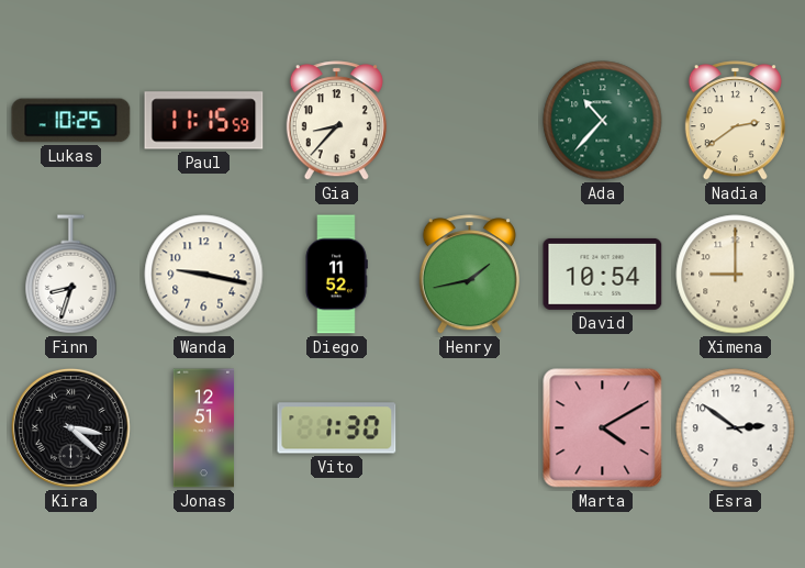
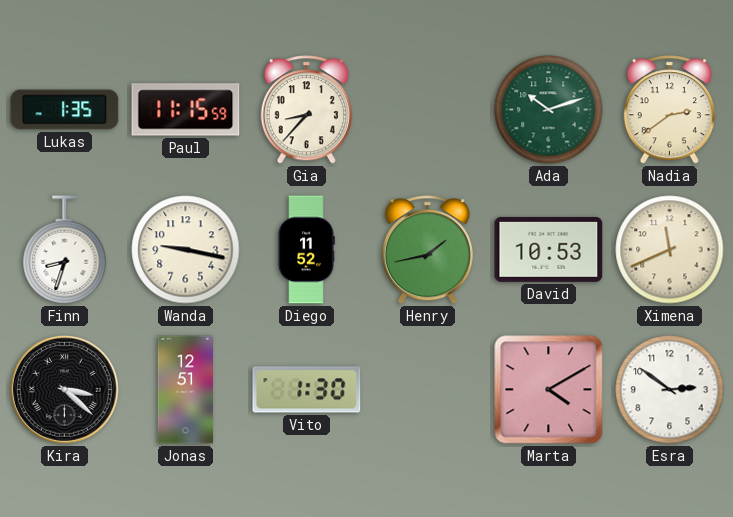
Lukas: 10:25 -> 1:35
Ada: 10:37 -> 10:12
David: 10:54 -> 10:53
Ximena: 9:00 -> 11:41
